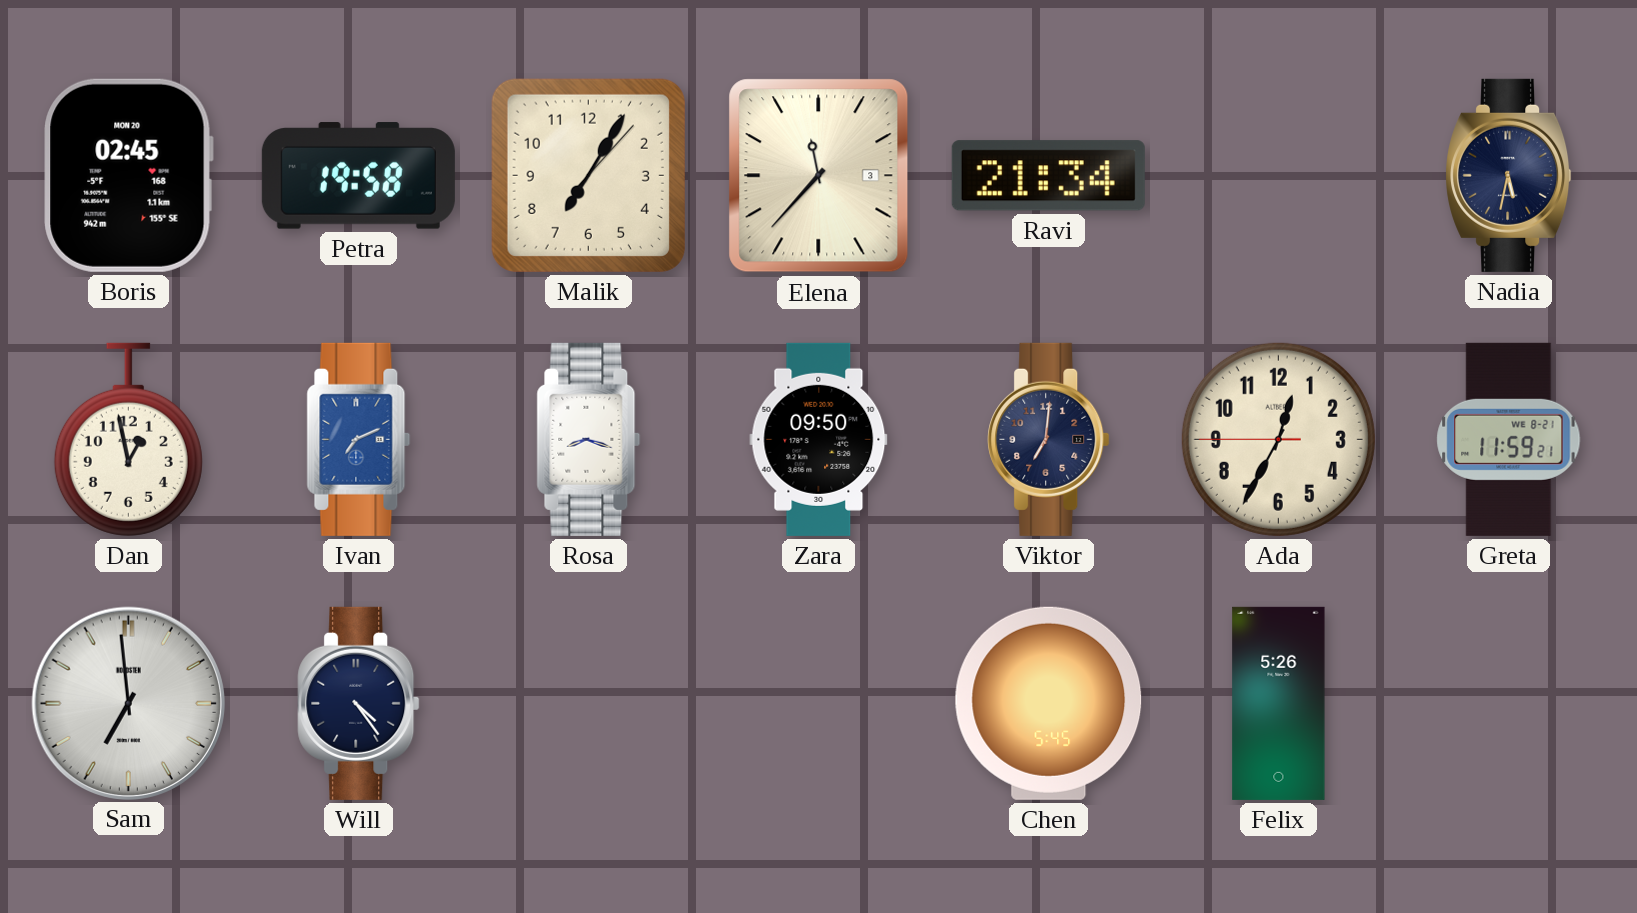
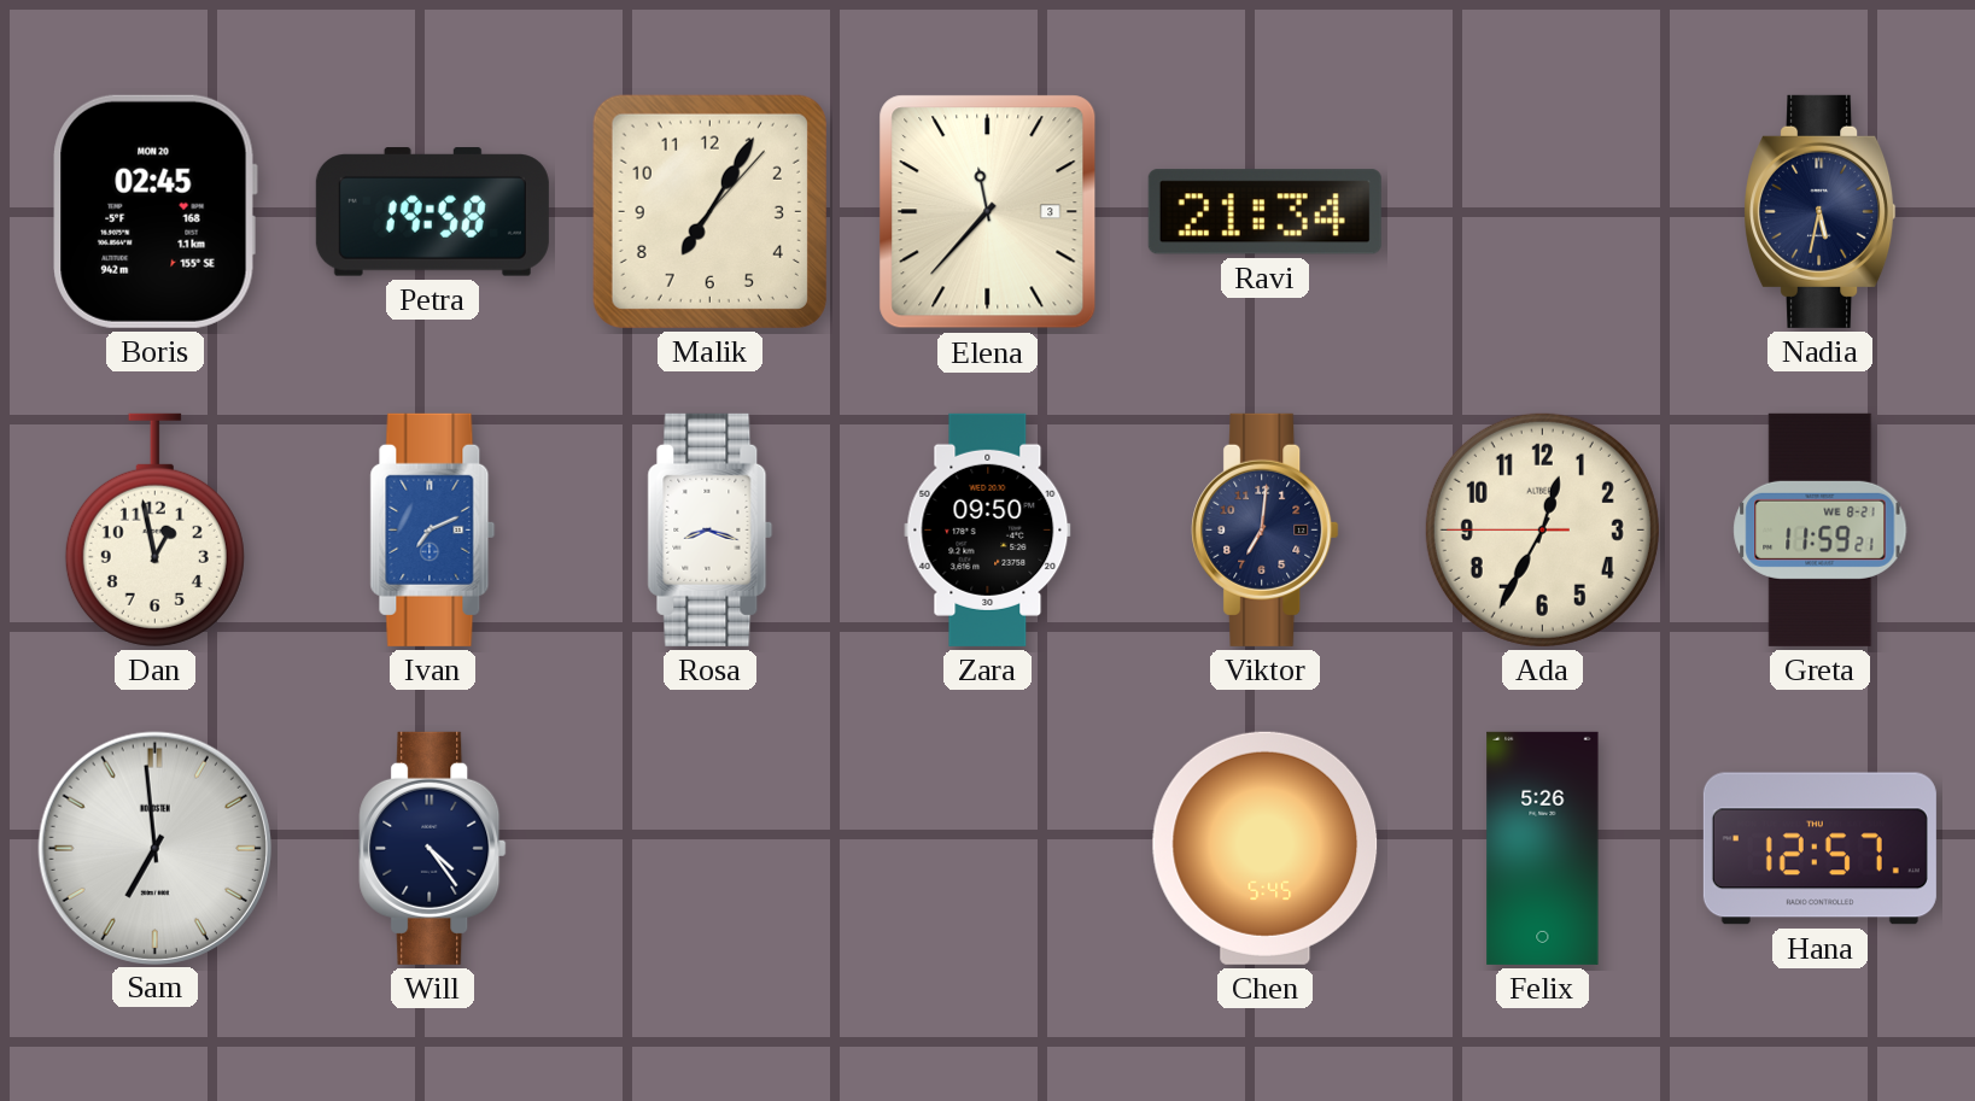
Hana: none -> 12:57
